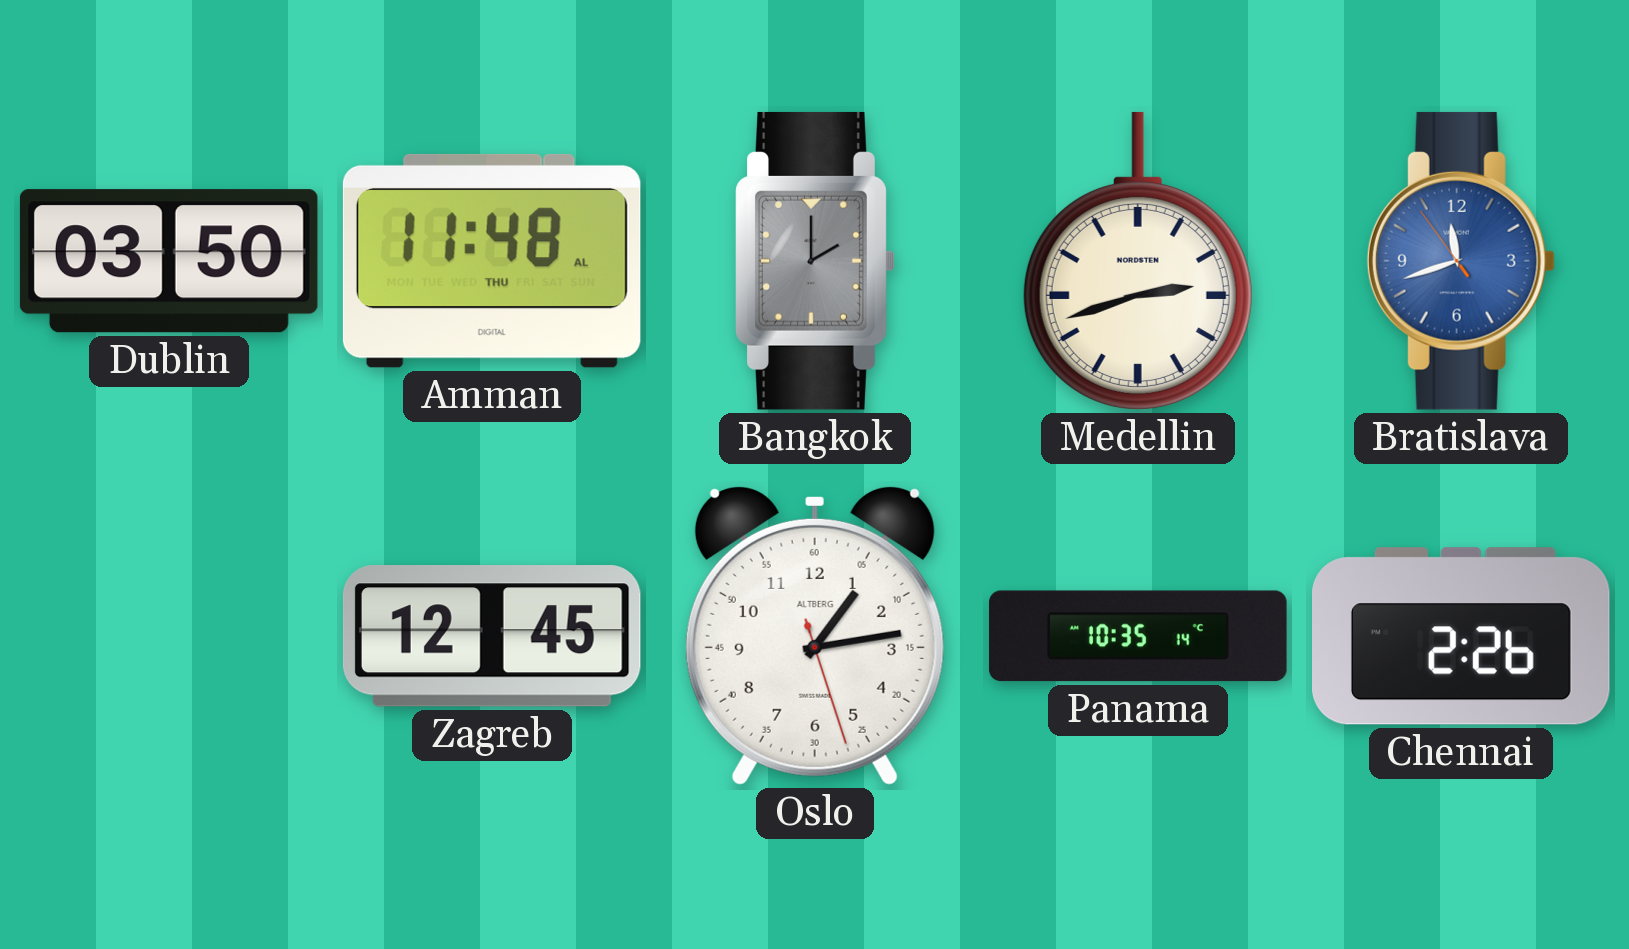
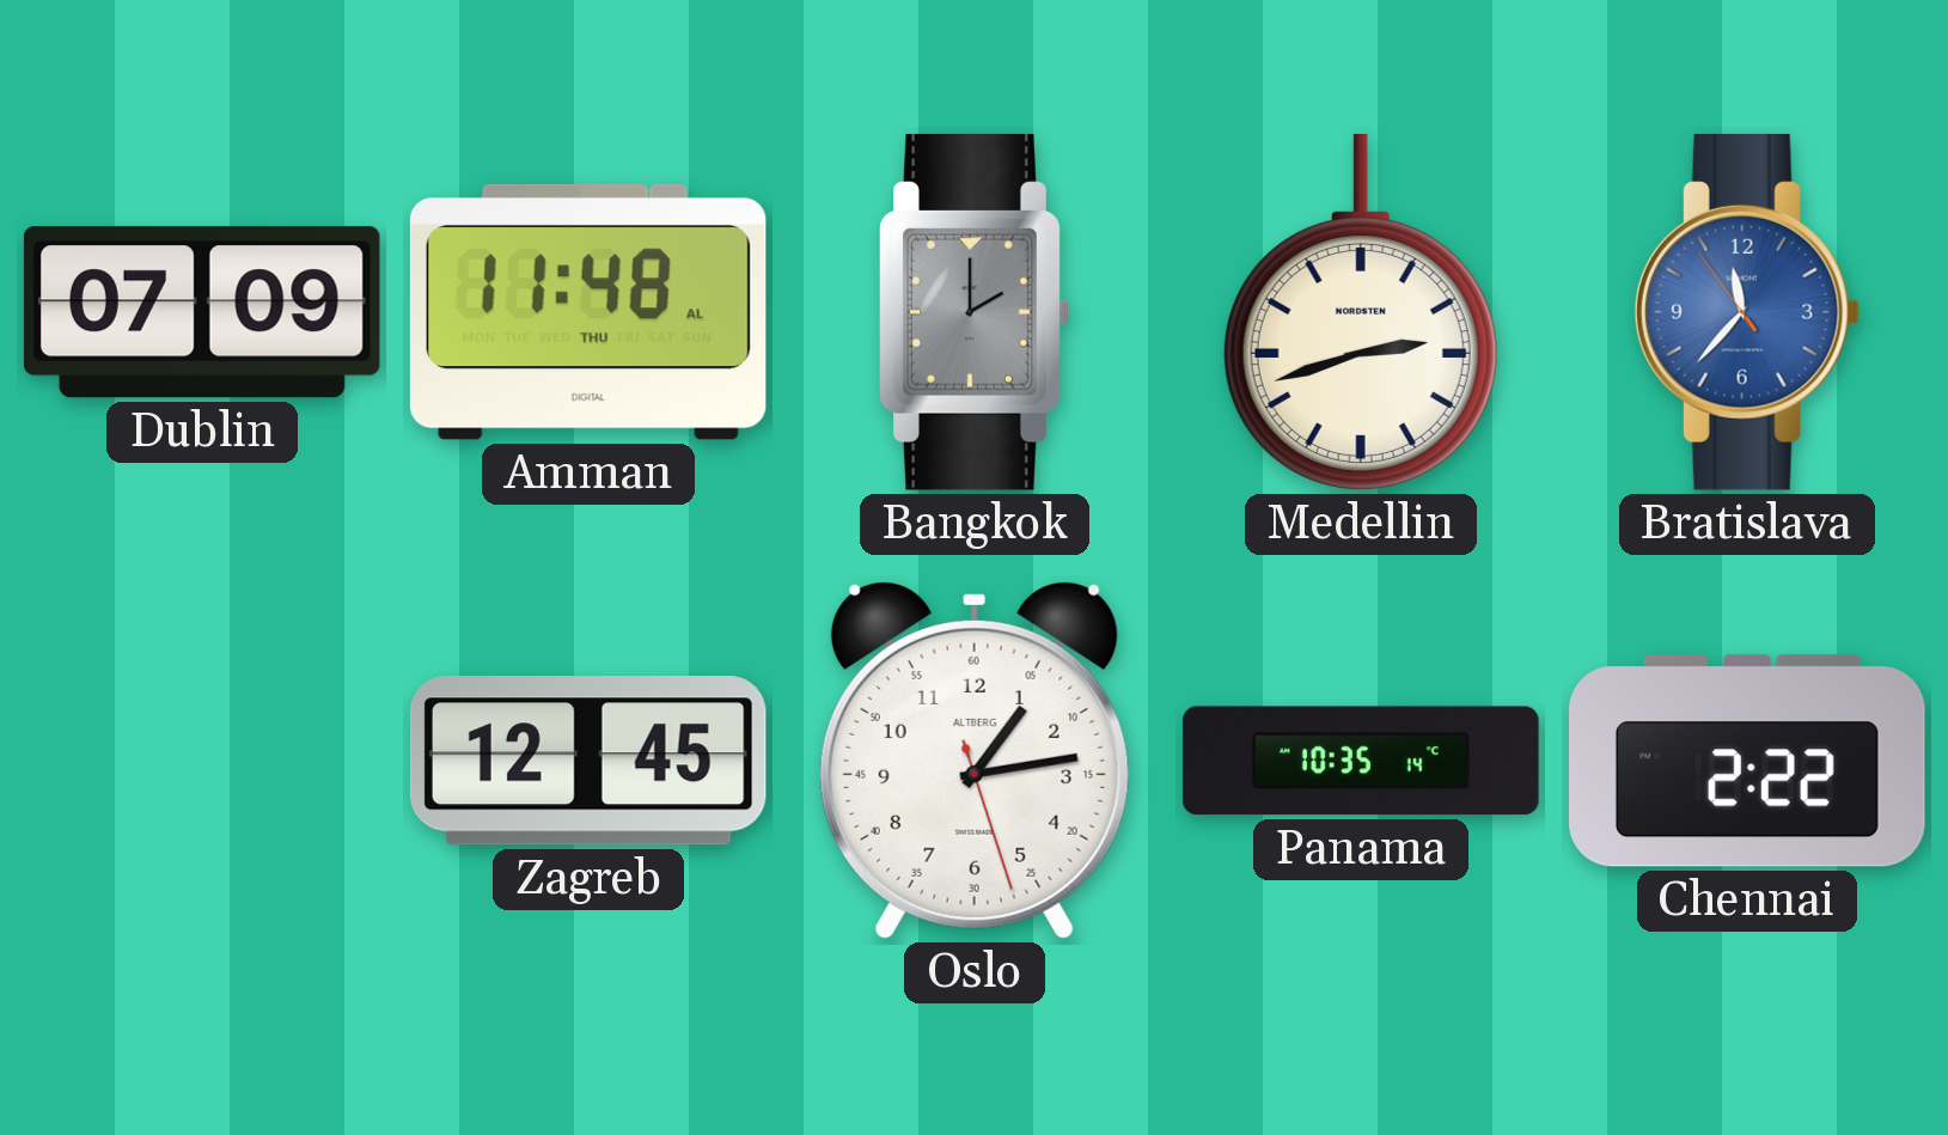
Dublin: 03:50 -> 07:09
Bratislava: 11:41 -> 11:36
Chennai: 2:26 -> 2:22
